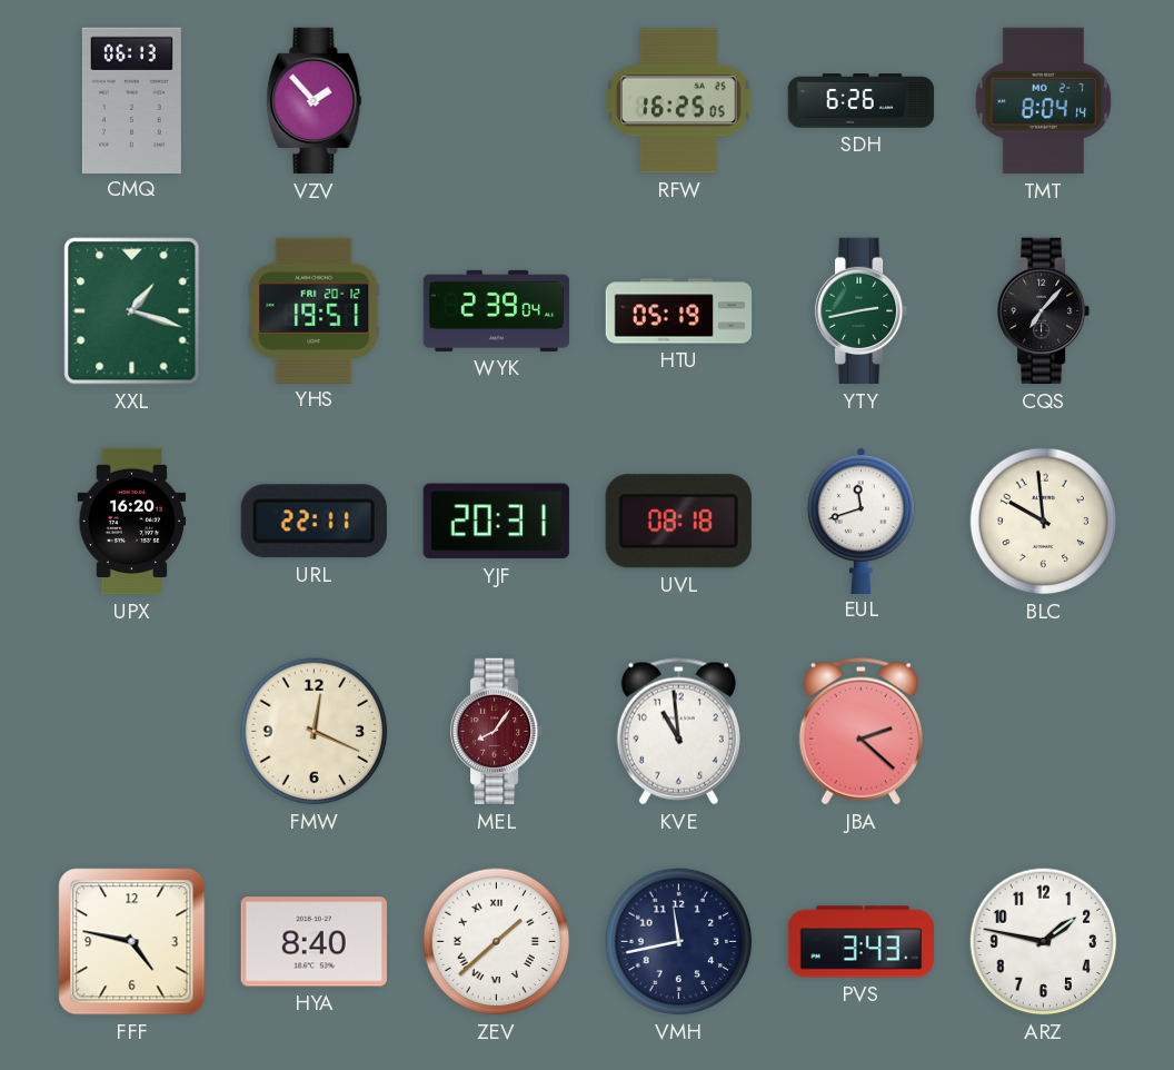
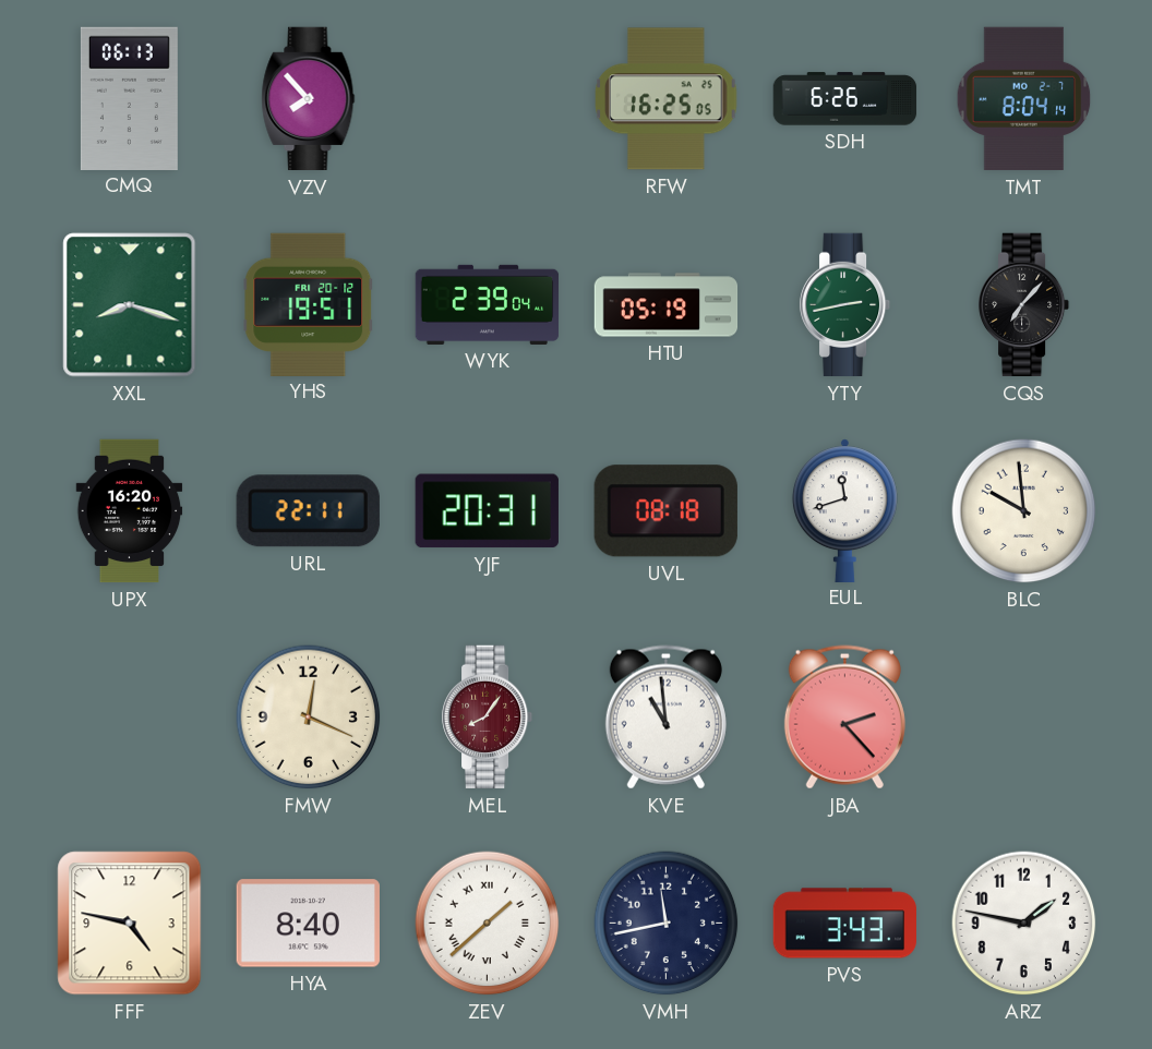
VZV: 1:53 -> 7:53
XXL: 1:18 -> 8:18
JBA: 2:22 -> 2:23
